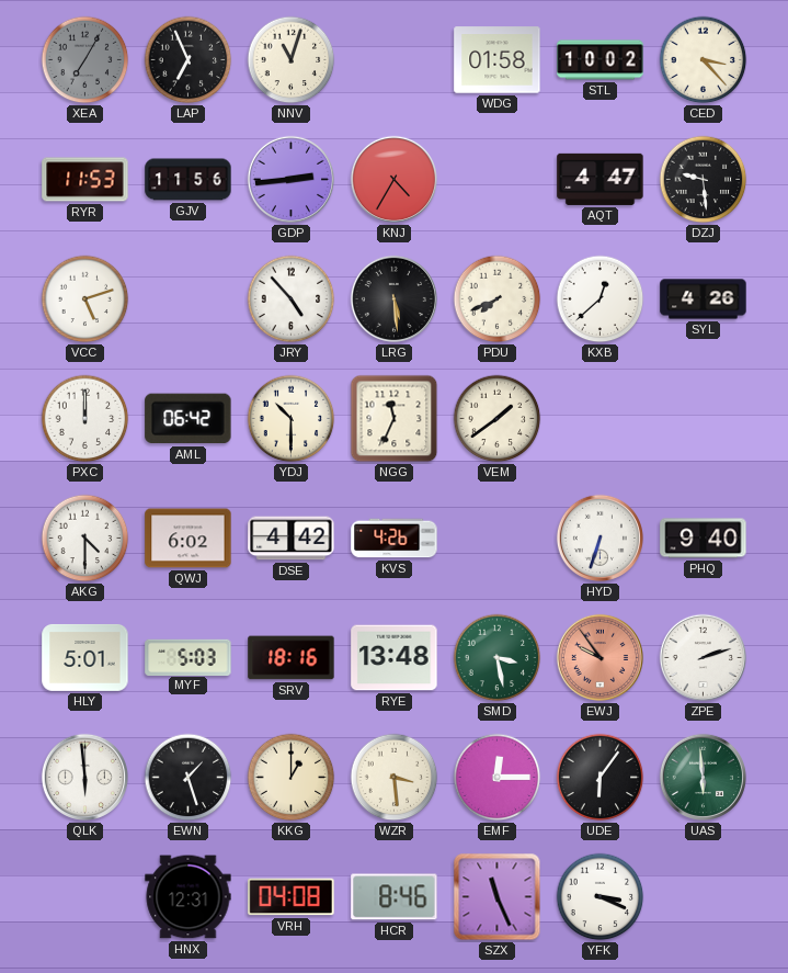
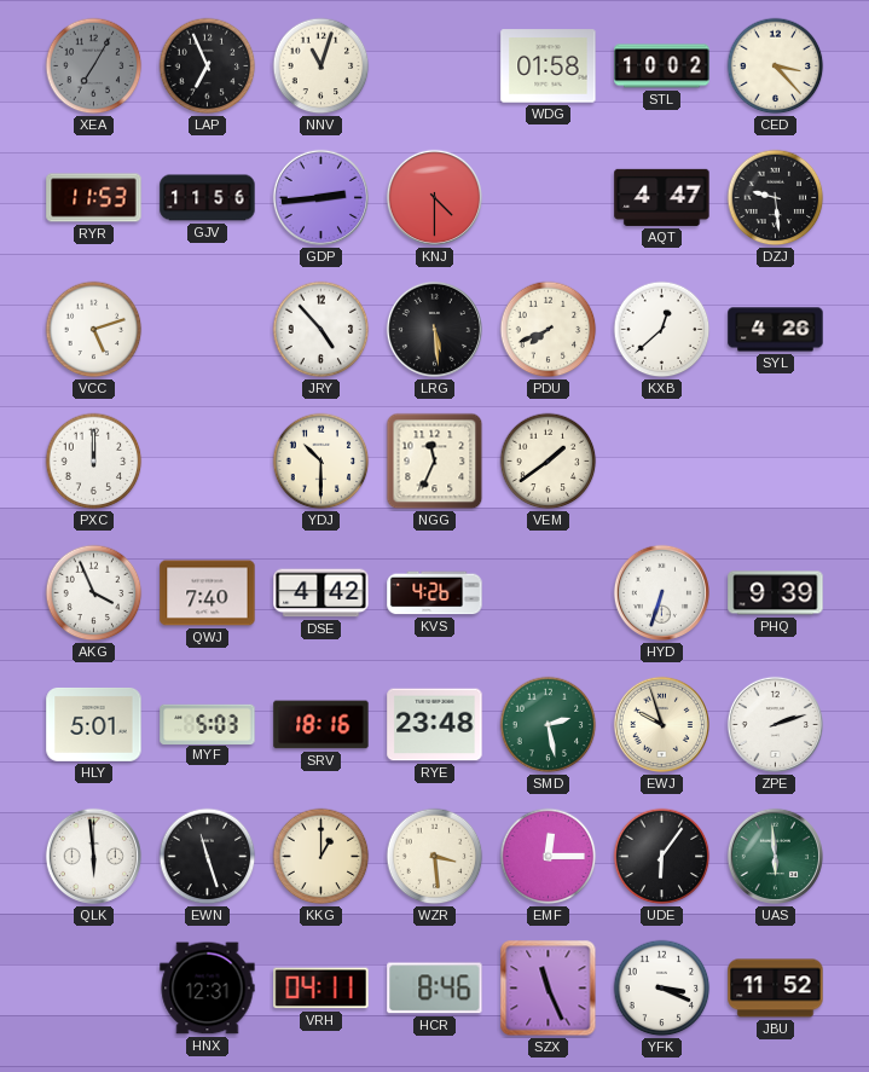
KNJ: 4:35 -> 4:30
AML: 06:42 -> none
AKG: 4:30 -> 3:56
QWJ: 6:02 -> 7:40
PHQ: 9:40 -> 9:39
RYE: 13:48 -> 23:48
SMD: 3:28 -> 2:28
EWJ: 9:54 -> 9:57
EWJ dial: salmon -> cream
EWN: 1:27 -> 11:27
VRH: 04:08 -> 04:11
JBU: none -> 11:52
